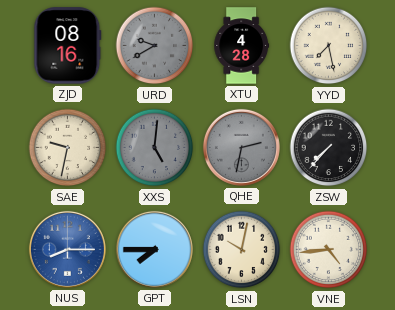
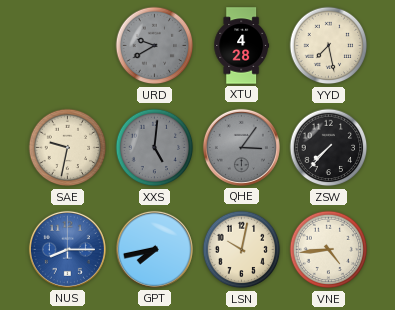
ZJD: 08:16 -> none
QHE: 2:32 -> 3:06
GPT: 7:45 -> 7:43
